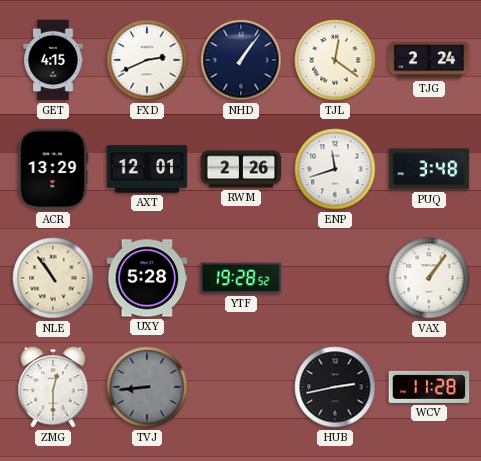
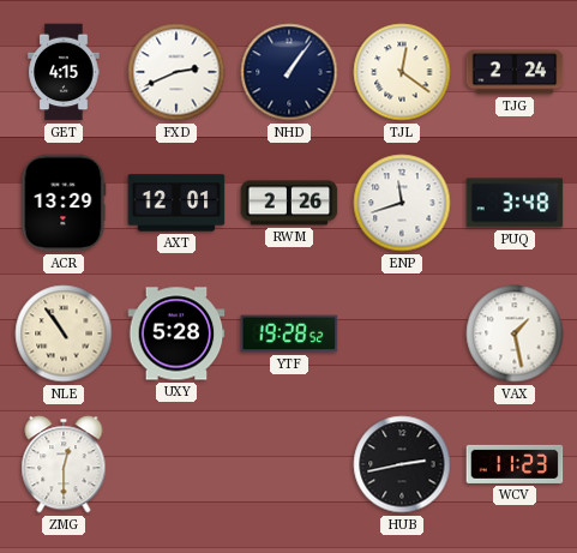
VAX: 1:06 -> 1:28
TVJ: 8:44 -> none
WCV: 11:28 -> 11:23
